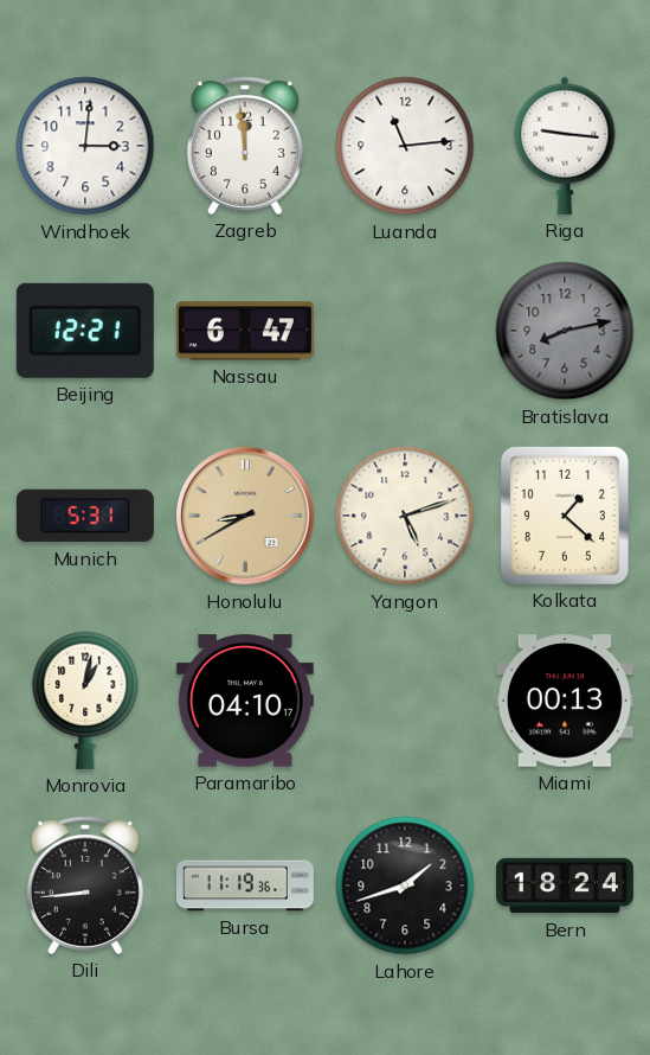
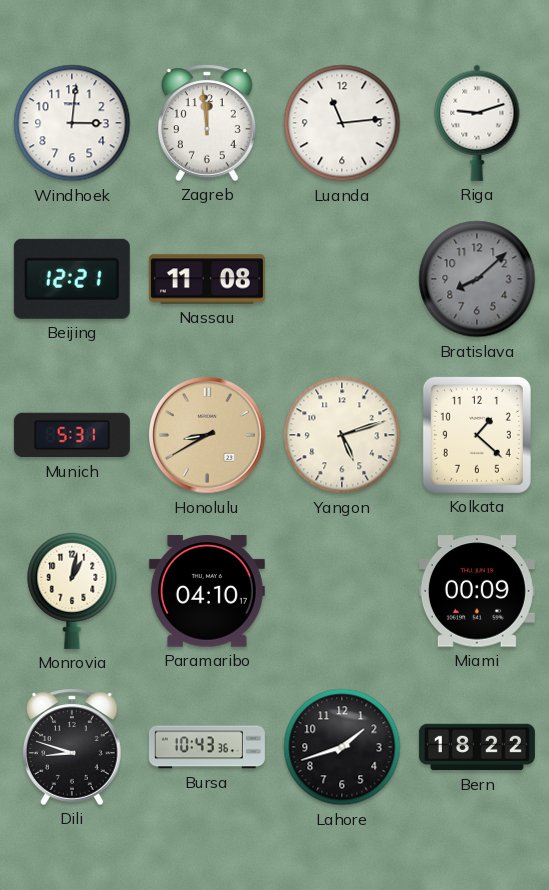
Riga: 9:16 -> 9:12
Nassau: 6:47 -> 11:08
Bratislava: 8:13 -> 8:08
Miami: 00:13 -> 00:09
Dili: 8:44 -> 8:48
Bursa: 11:19 -> 10:43
Bern: 18:24 -> 18:22
